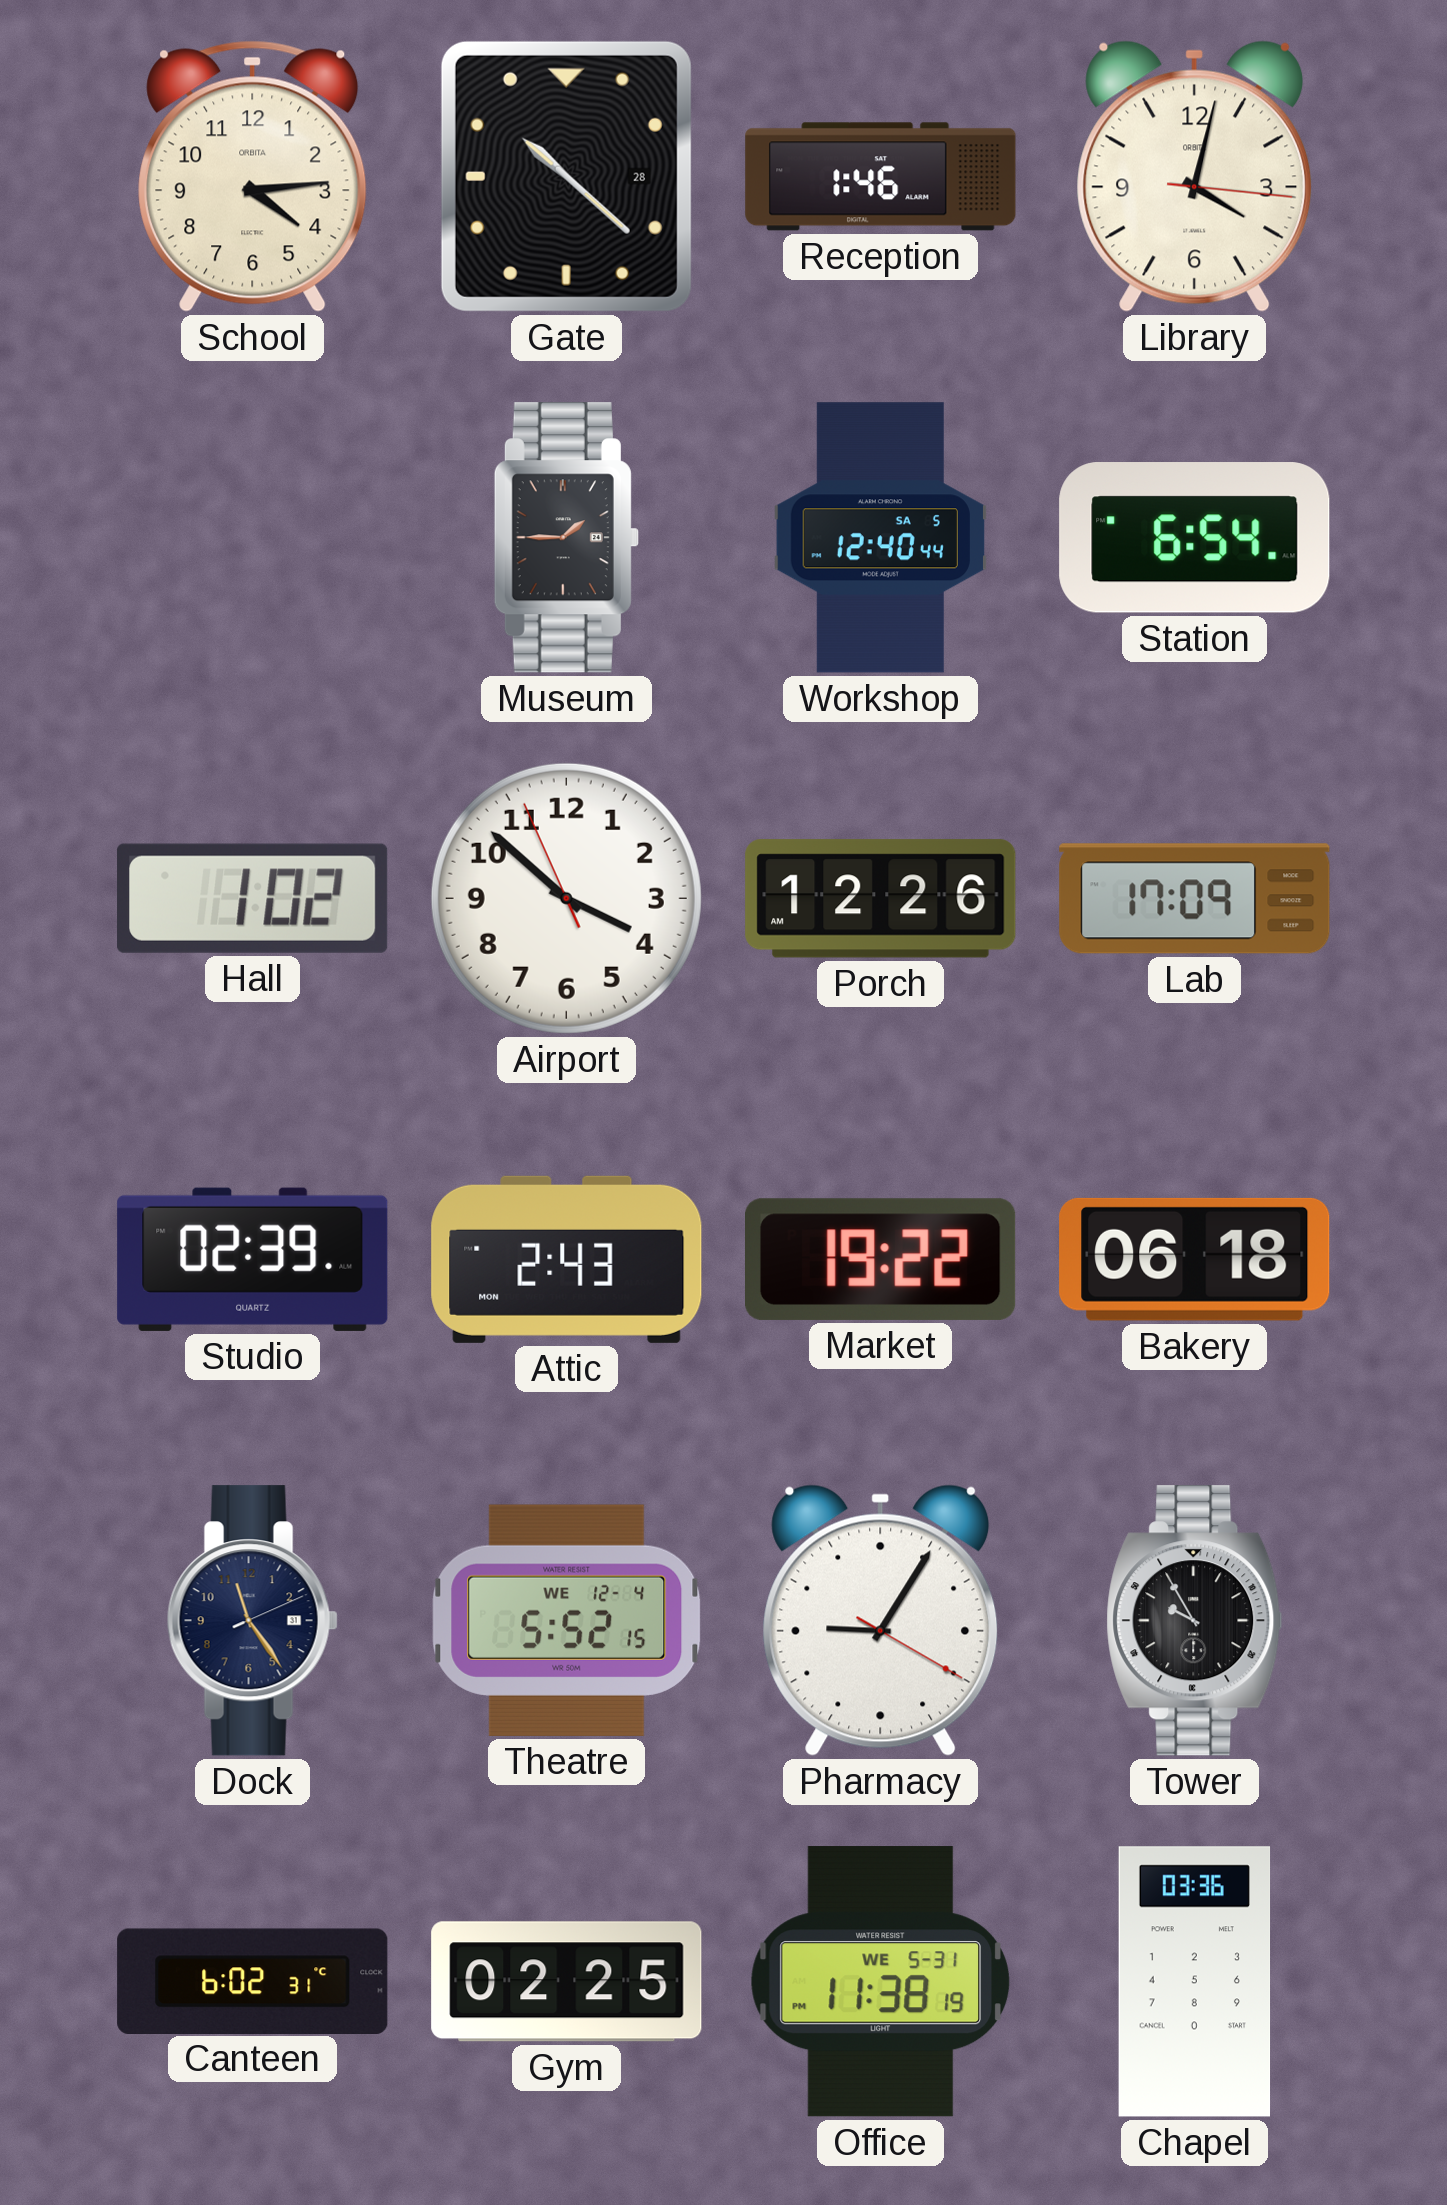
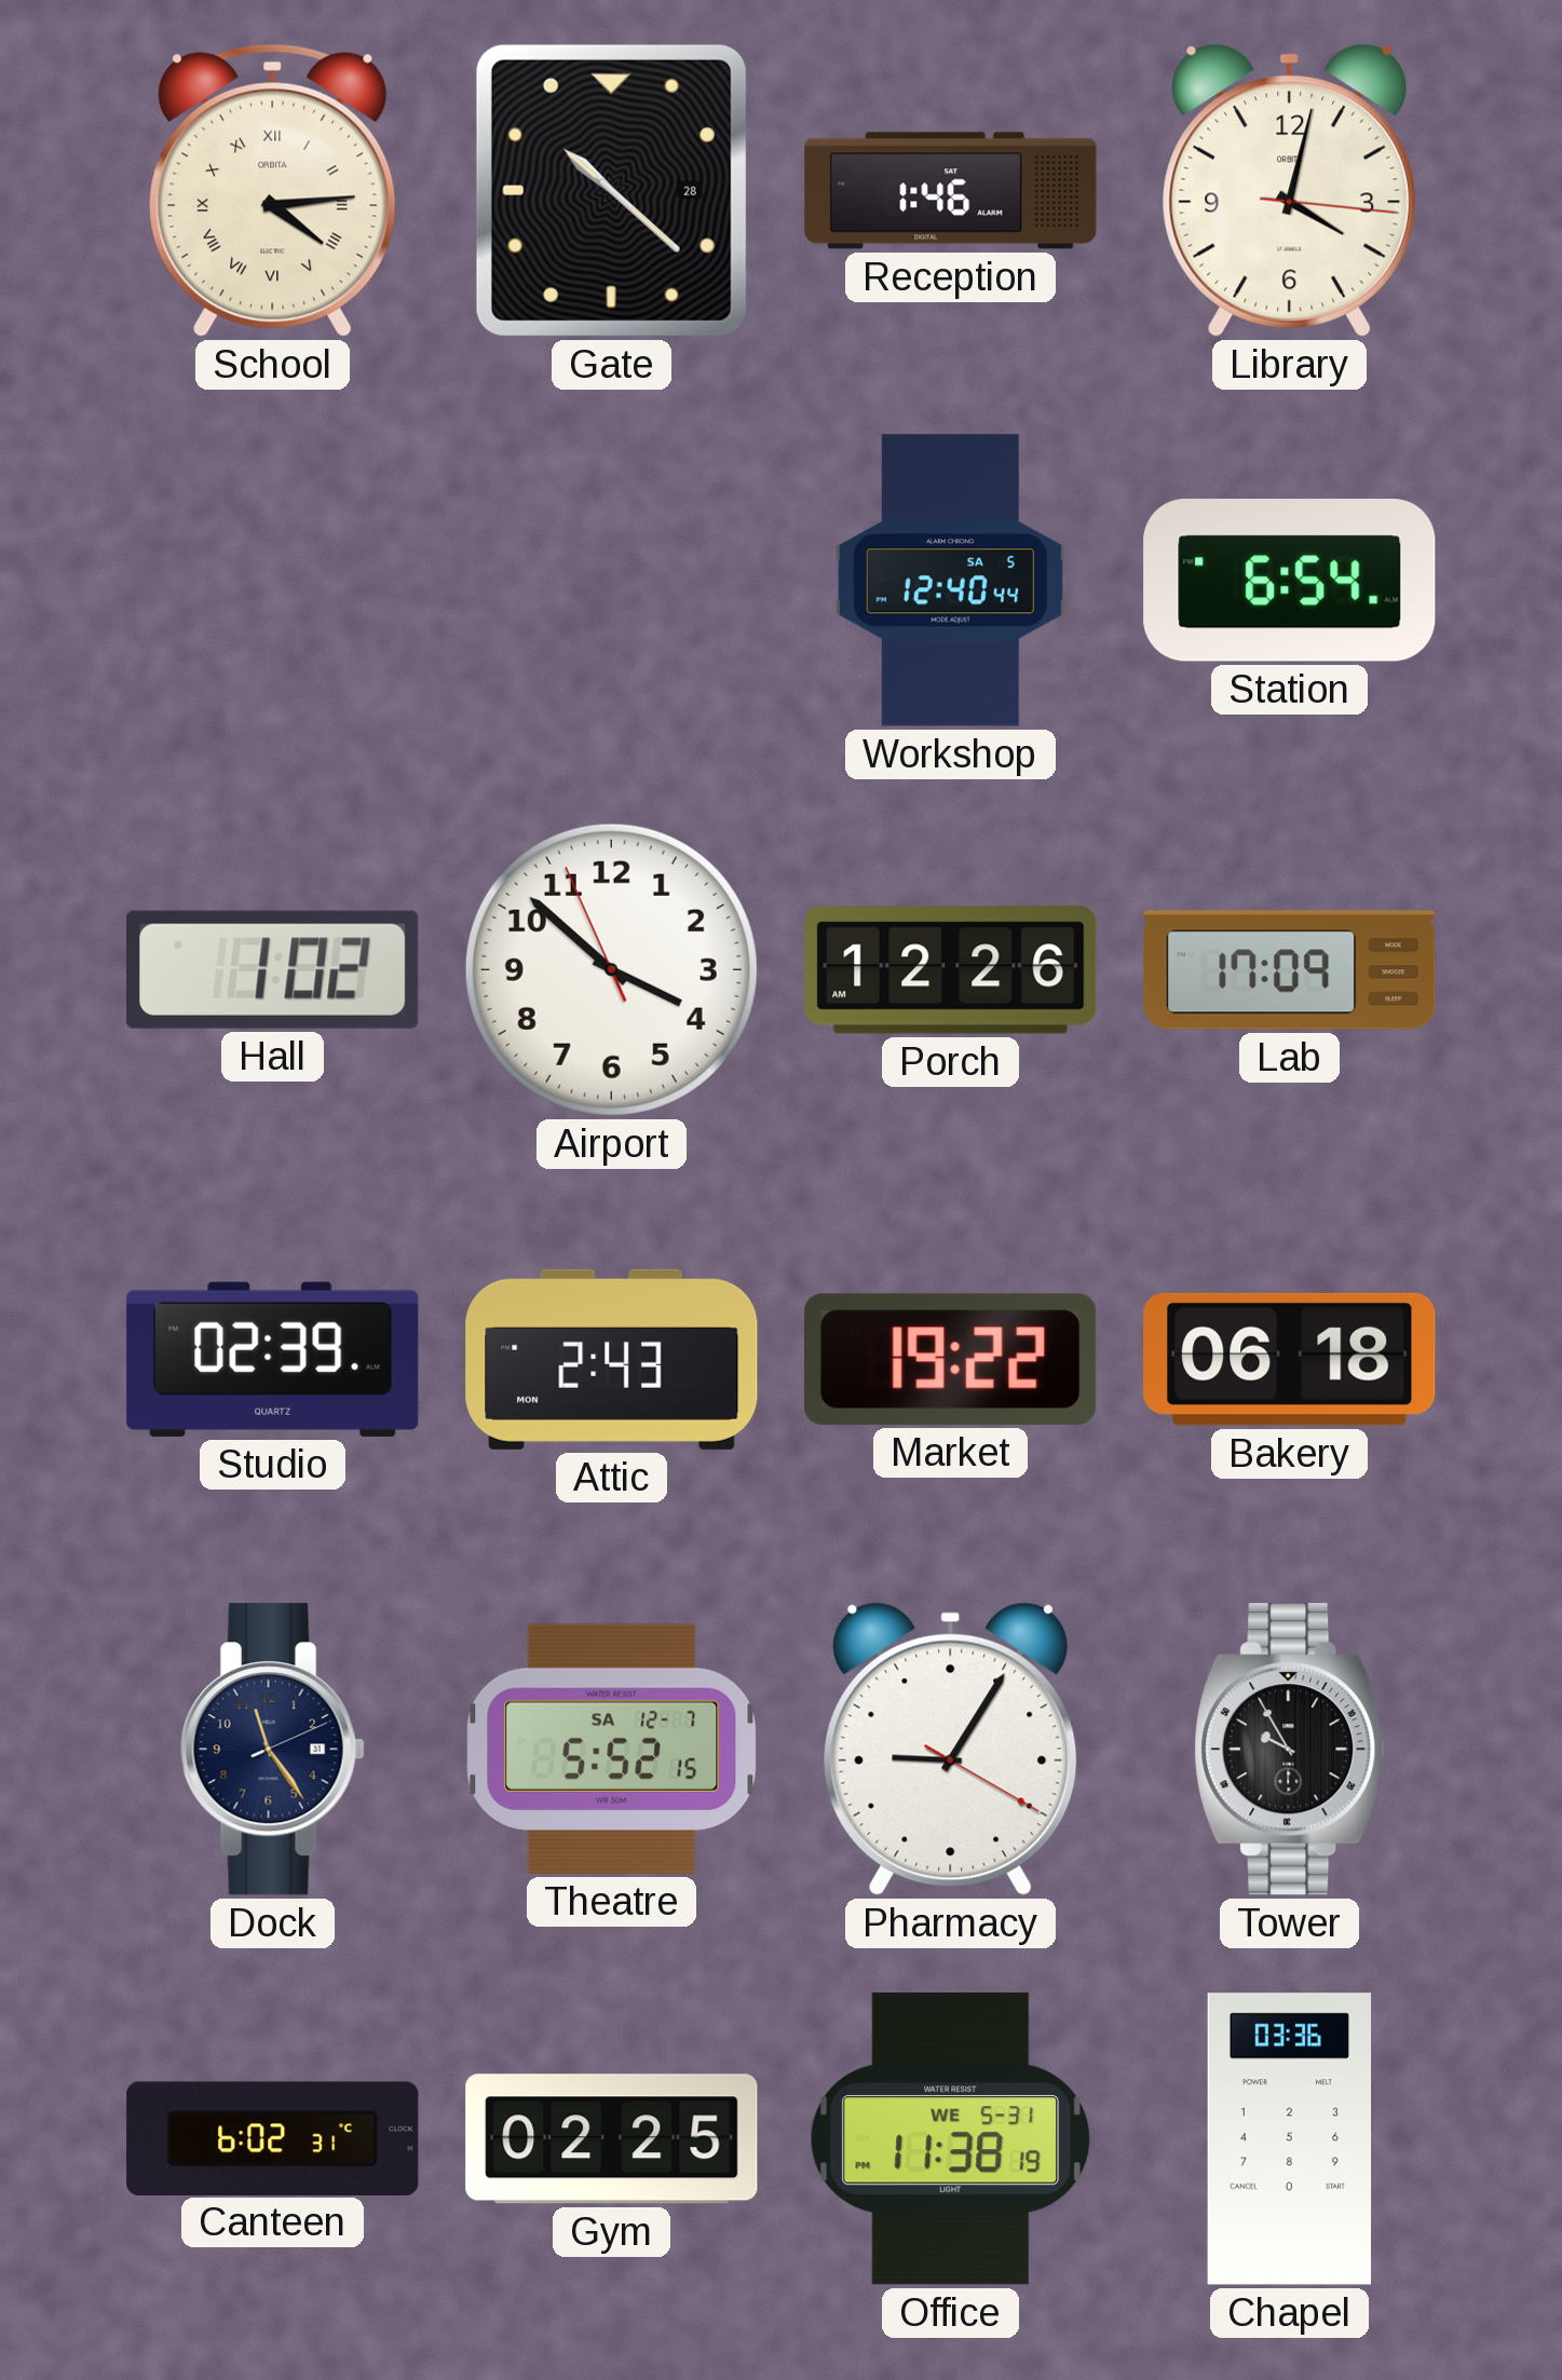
School numerals: Arabic -> Roman
Museum: 1:45 -> none
Theatre date: WE 12-4 -> SA 12-7
